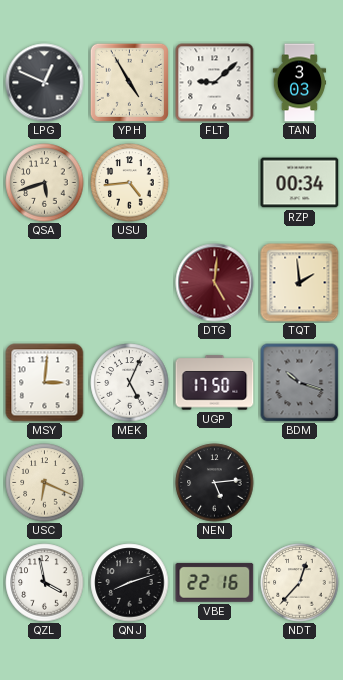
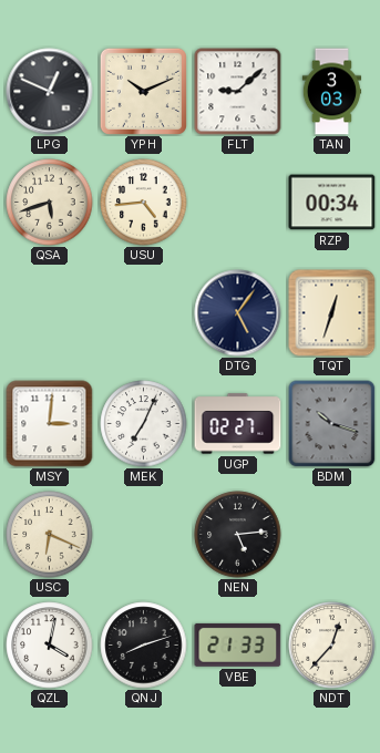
YPH: 4:55 -> 10:11
DTG: 5:01 -> 5:06
DTG dial: burgundy -> navy
TQT: 1:59 -> 12:33
MEK: 5:04 -> 7:04
UGP: 17:50 -> 02:27
QZL: 3:58 -> 4:02
VBE: 22:16 -> 21:33
